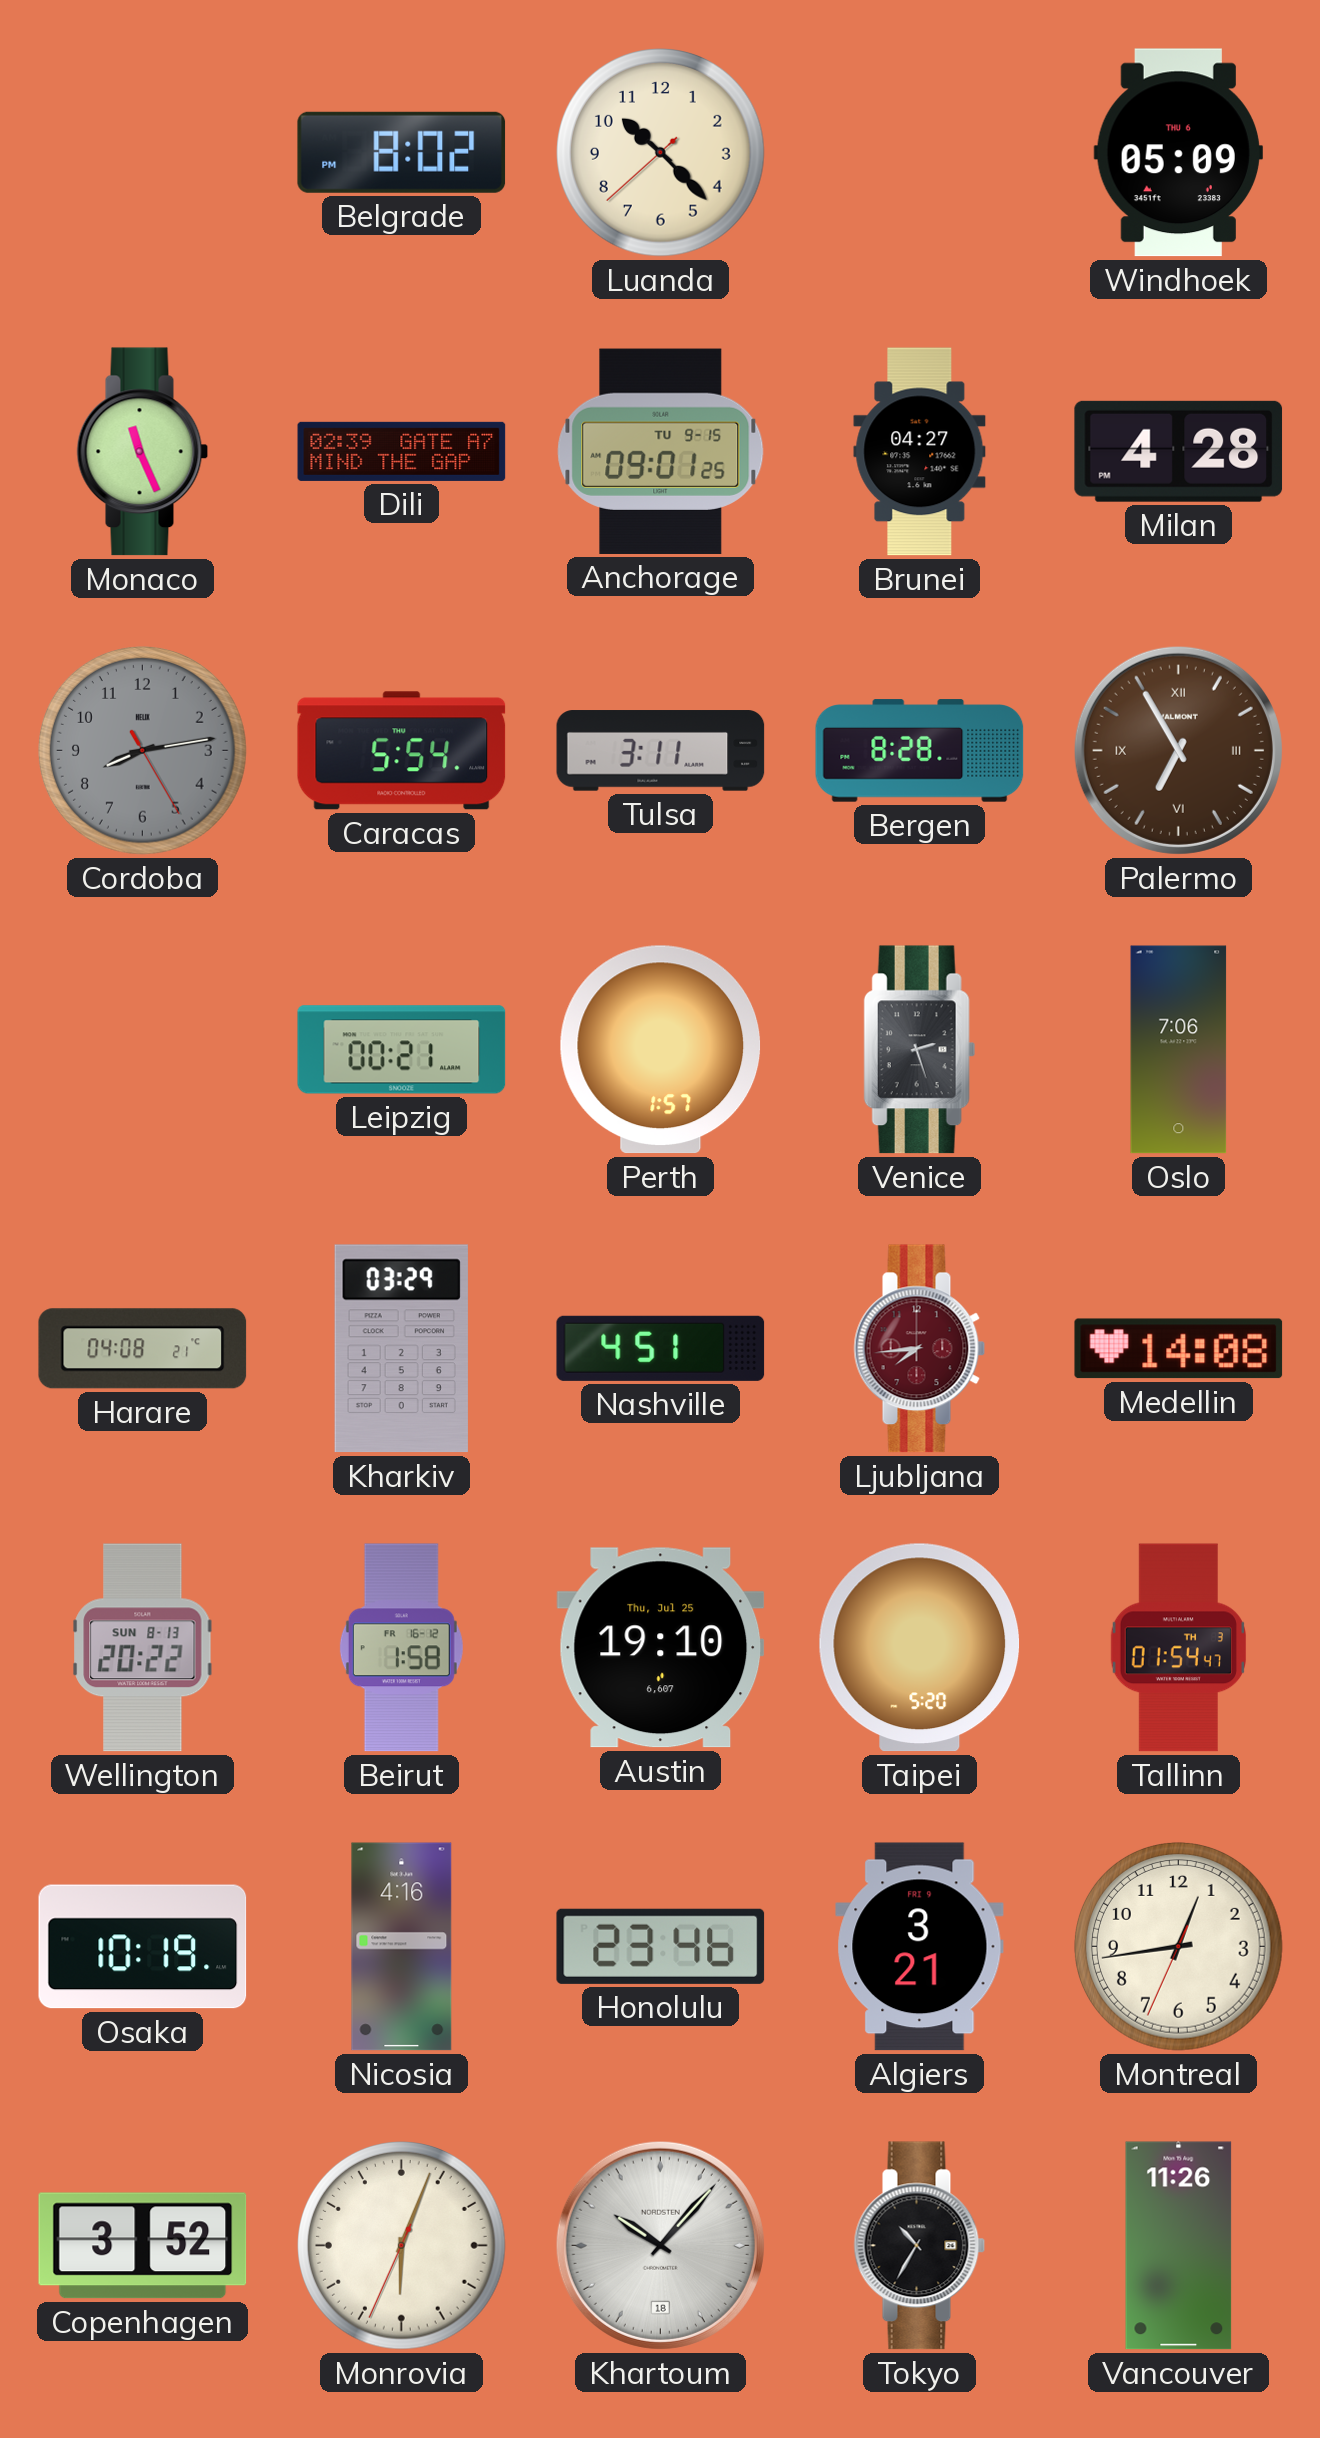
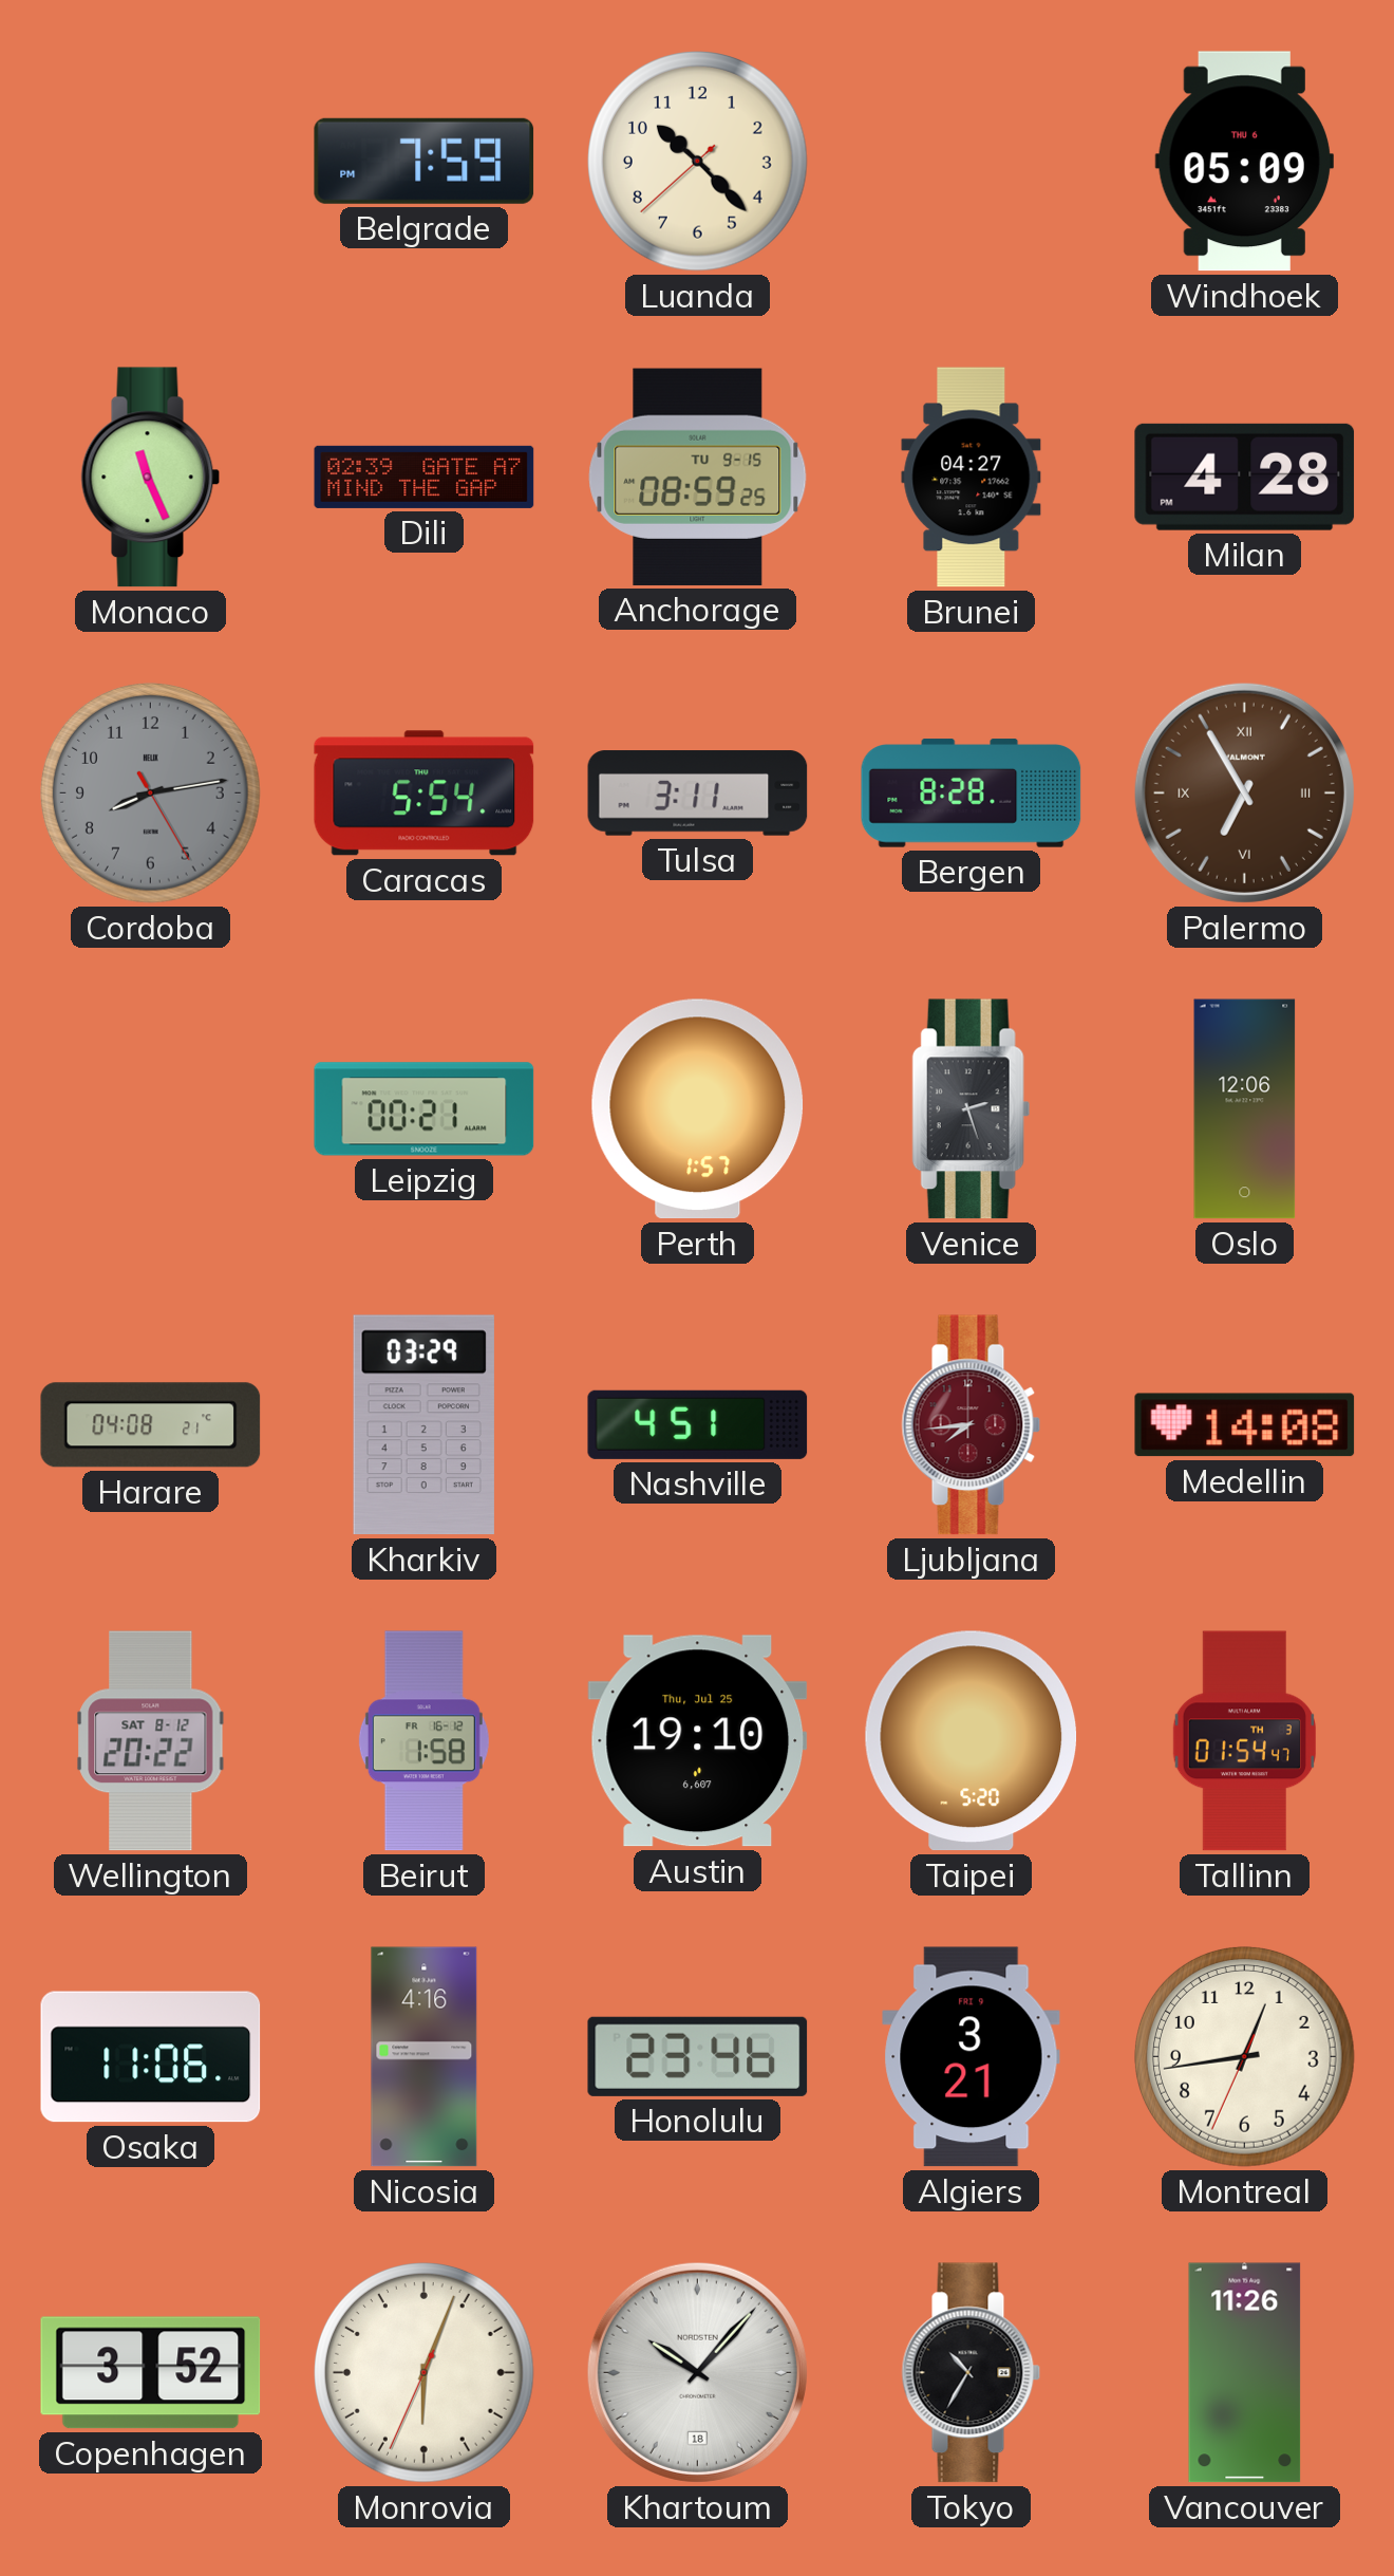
Belgrade: 8:02 -> 7:59
Anchorage: 09:01 -> 08:59
Oslo: 7:06 -> 12:06
Wellington date: SUN 8-13 -> SAT 8-12
Osaka: 10:19 -> 11:06
